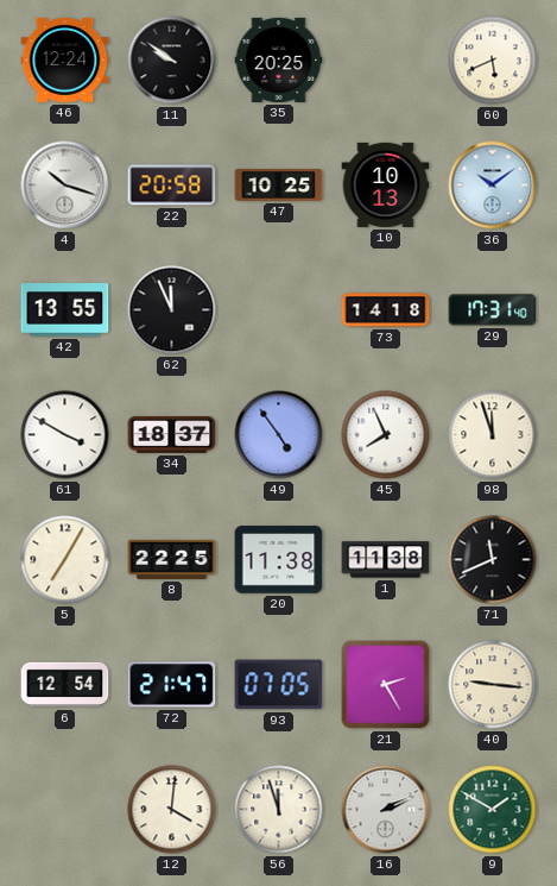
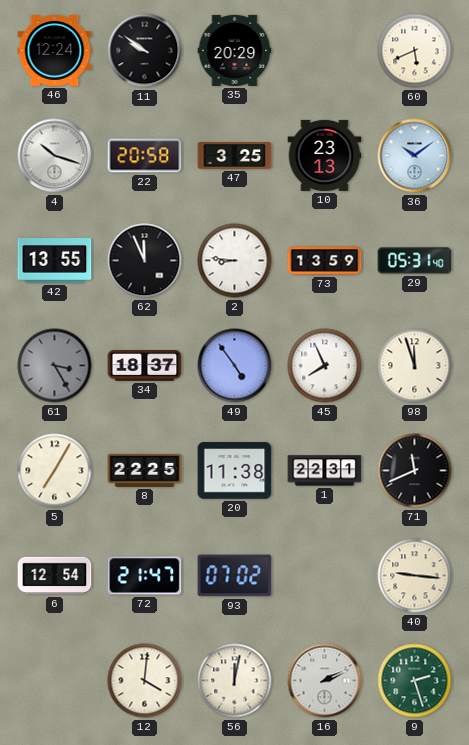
35: 20:25 -> 20:29
47: 10:25 -> 3:25
10: 10:13 -> 23:13
2: none -> 8:46
73: 14:18 -> 13:59
29: 17:31 -> 05:31
61: 3:50 -> 3:25
61 dial: white -> grey
1: 11:38 -> 22:31
93: 07:05 -> 07:02
21: 2:25 -> none
56: 11:57 -> 12:02
9: 1:50 -> 2:27
